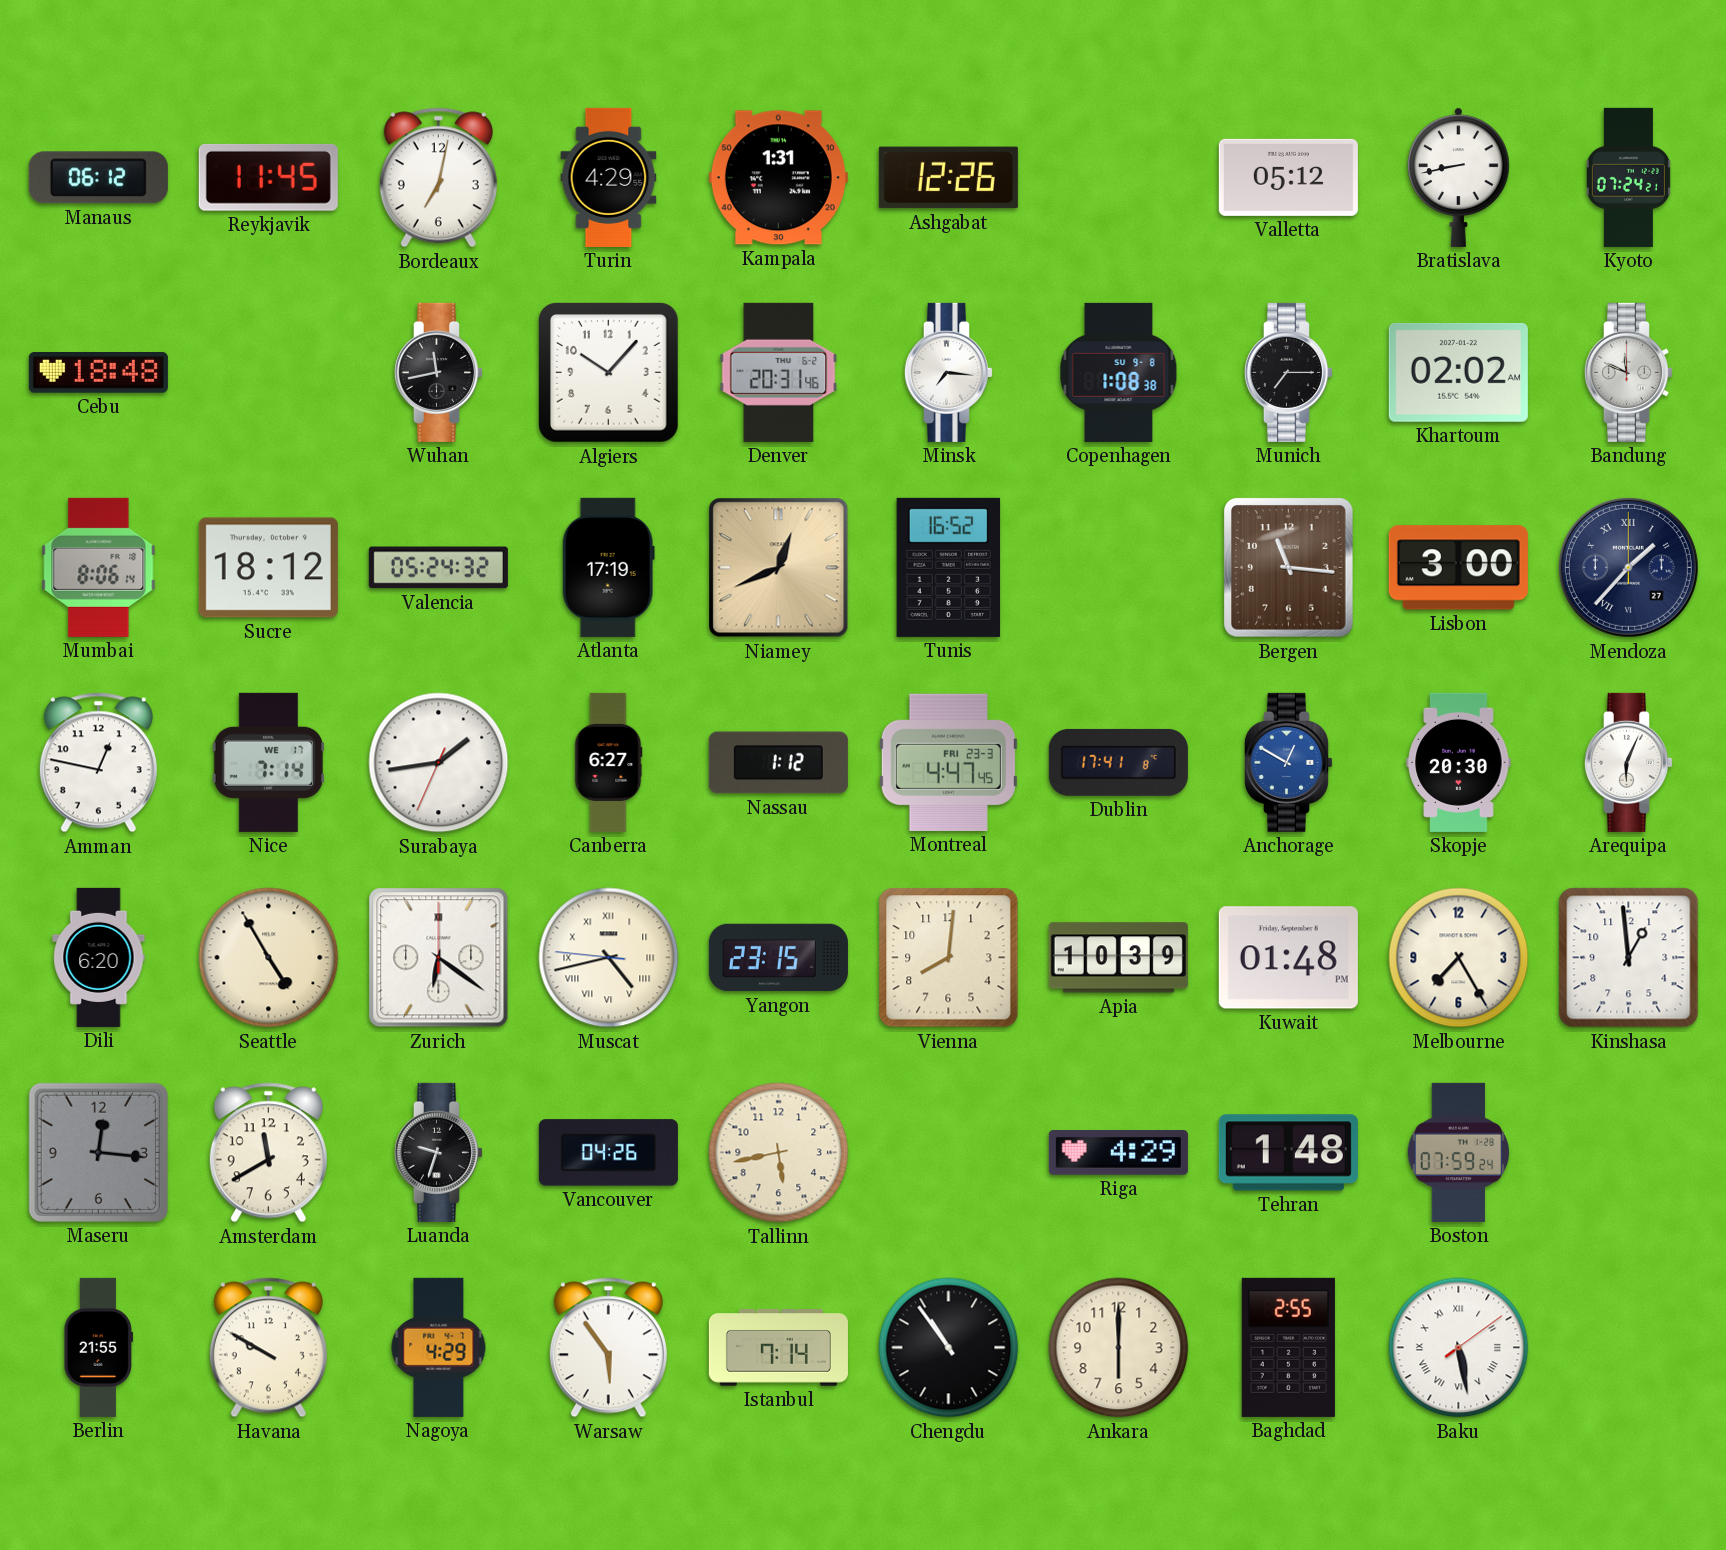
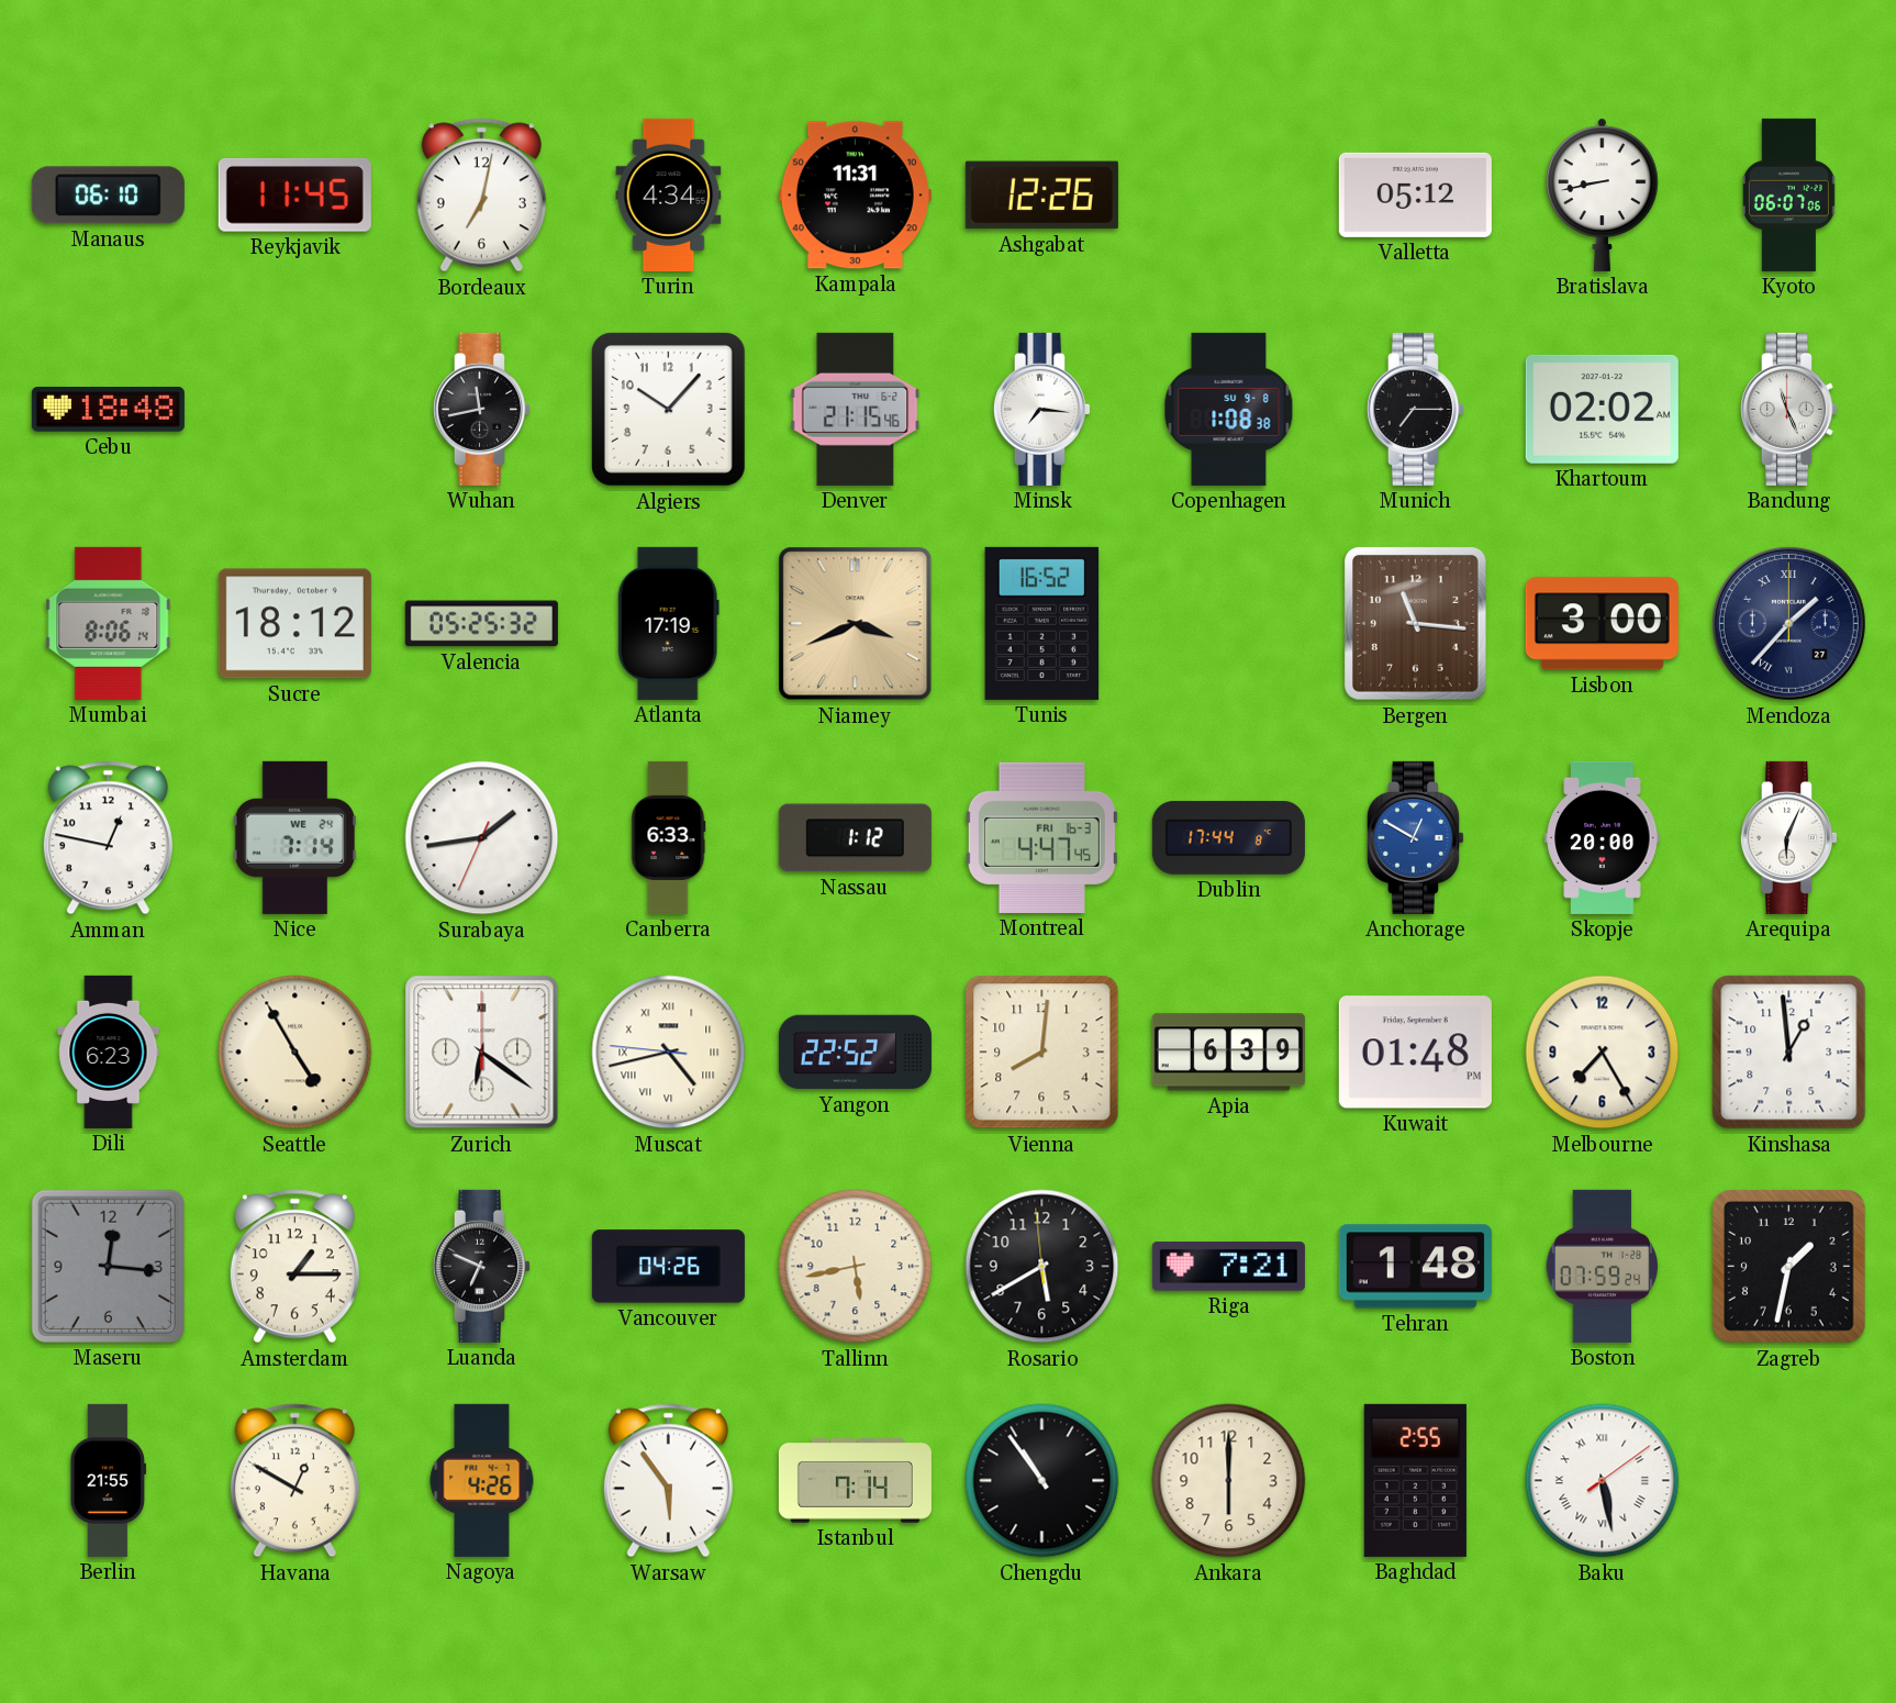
Manaus: 06:12 -> 06:10
Turin: 4:29 -> 4:34
Kampala: 1:31 -> 11:31
Kyoto: 07:24 -> 06:07
Denver: 20:31 -> 21:15
Bandung: 11:49 -> 11:26
Valencia: 05:24 -> 05:25
Niamey: 12:41 -> 3:41
Nice date: WE 17 -> WE 24
Canberra: 6:27 -> 6:33
Montreal date: FRI 23-3 -> FRI 16-3
Dublin: 17:41 -> 17:44
Skopje: 20:30 -> 20:00
Dili: 6:20 -> 6:23
Yangon: 23:15 -> 22:52
Apia: 10:39 -> 6:39
Amsterdam: 11:40 -> 1:15
Luanda: 9:33 -> 6:49
Rosario: none -> 5:39
Riga: 4:29 -> 7:21
Zagreb: none -> 1:32
Havana: 9:50 -> 12:50
Nagoya: 4:29 -> 4:26
